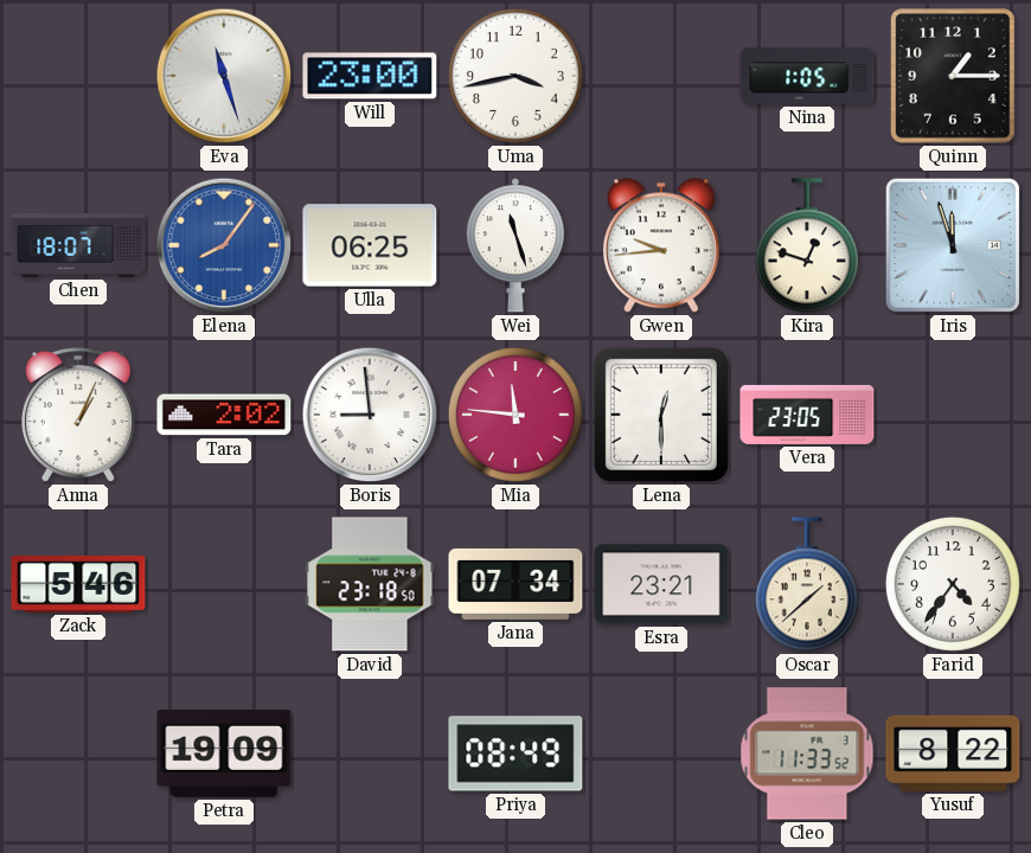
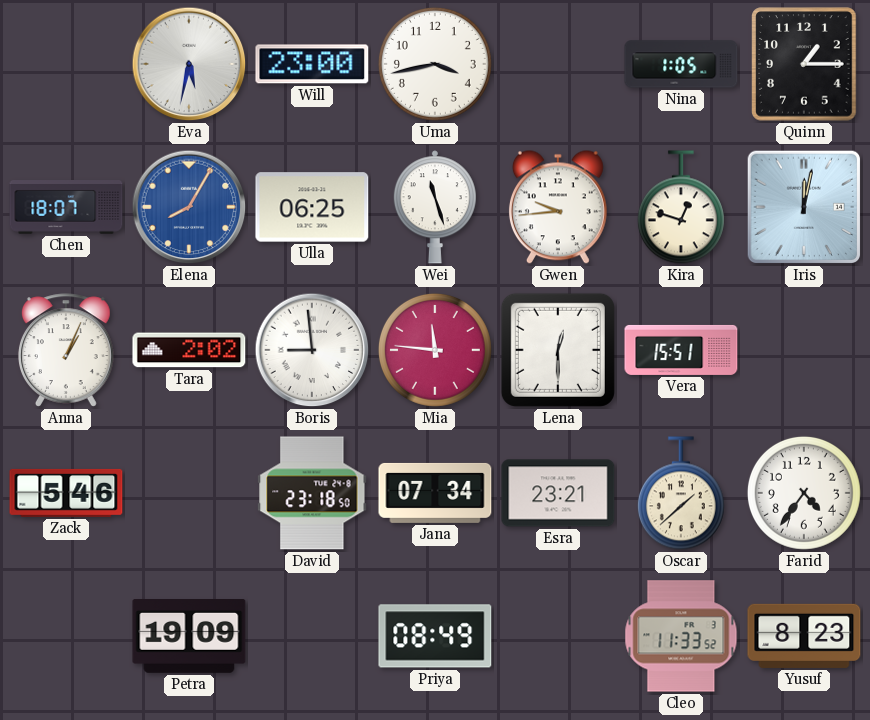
Eva: 11:27 -> 5:32
Elena: 8:06 -> 8:05
Iris: 11:57 -> 12:02
Vera: 23:05 -> 15:51
Yusuf: 8:22 -> 8:23
